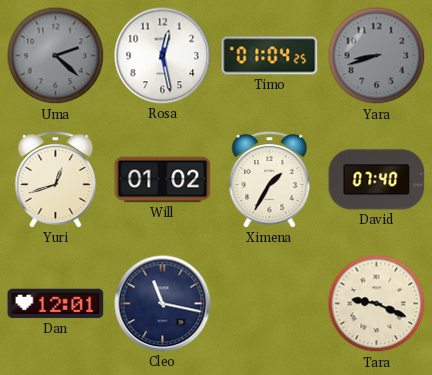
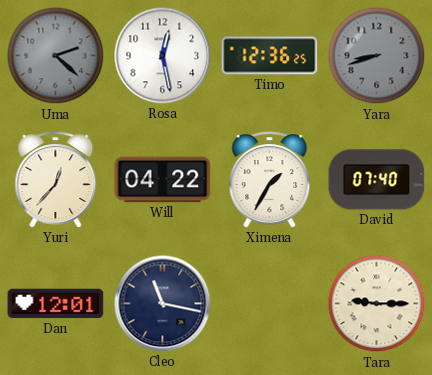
Timo: 01:04 -> 12:36
Yuri: 12:42 -> 12:37
Will: 01:02 -> 04:22
Tara: 9:19 -> 9:15
